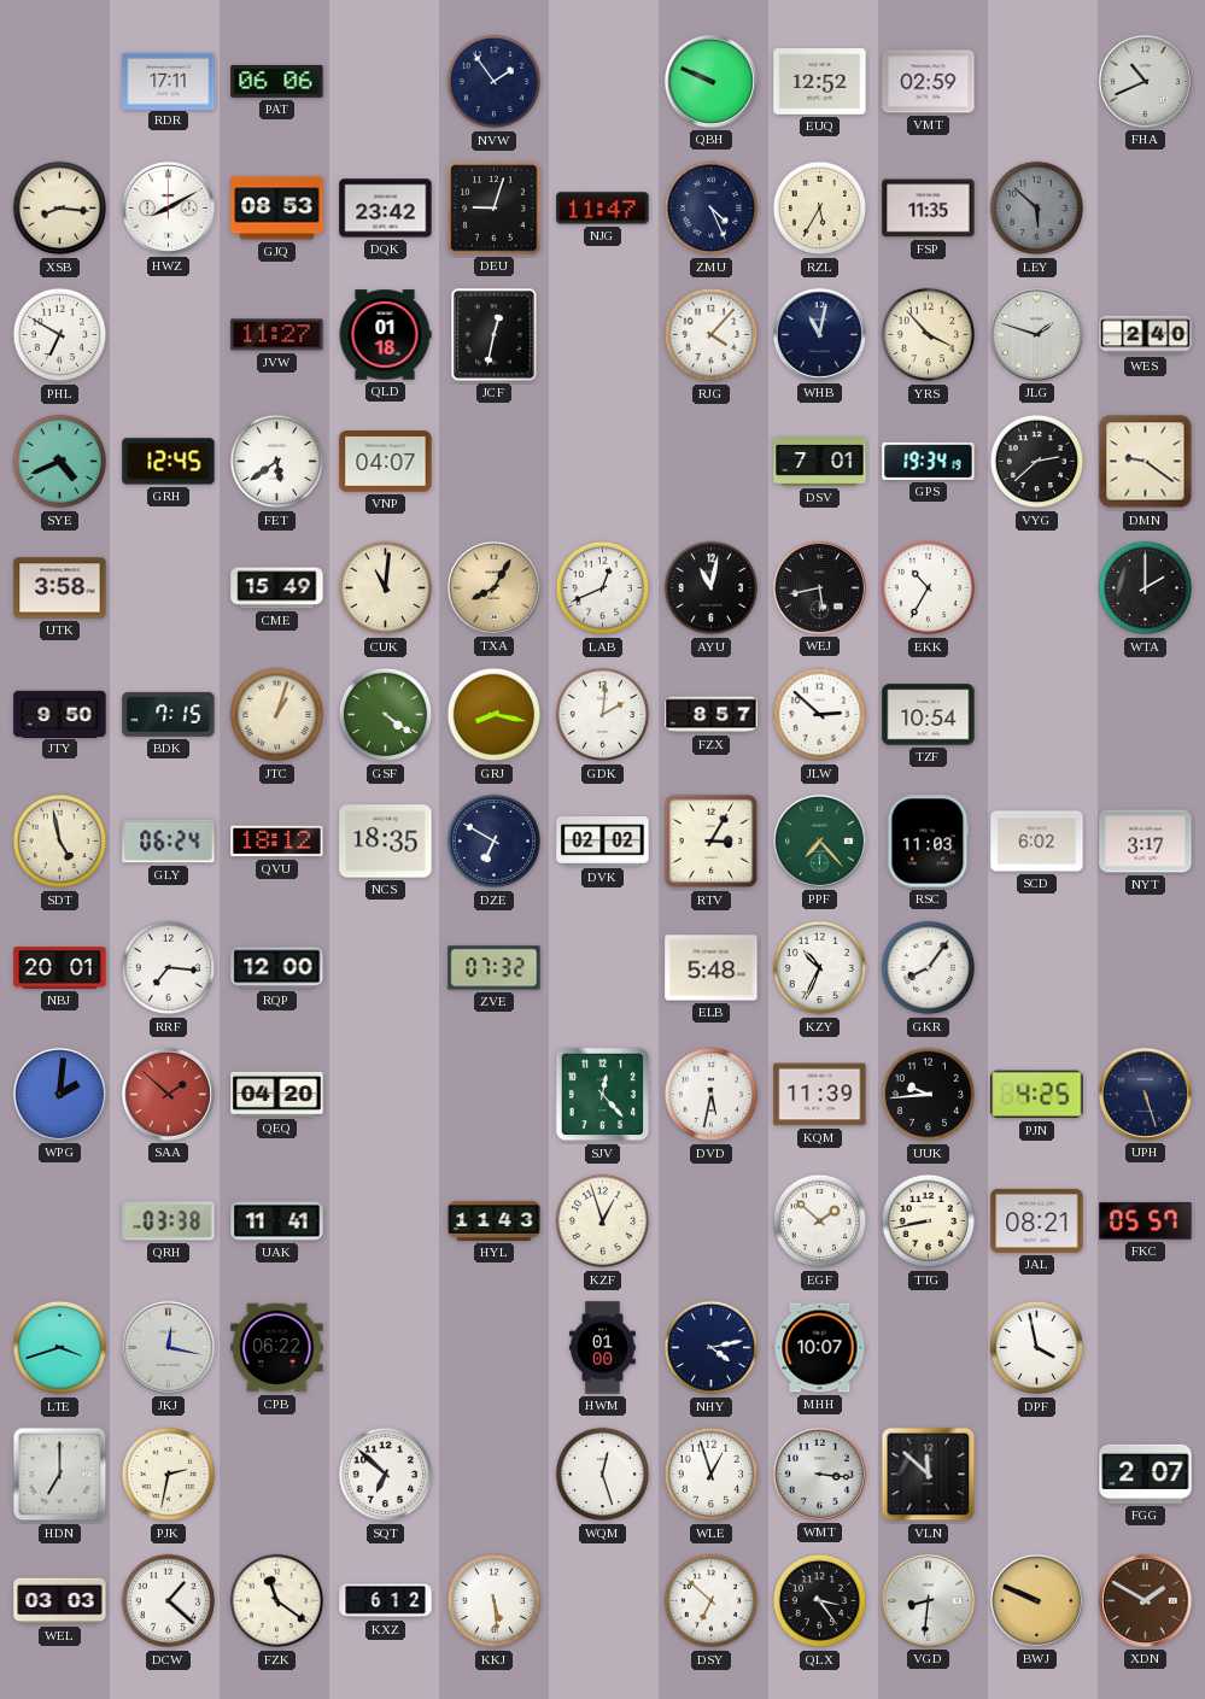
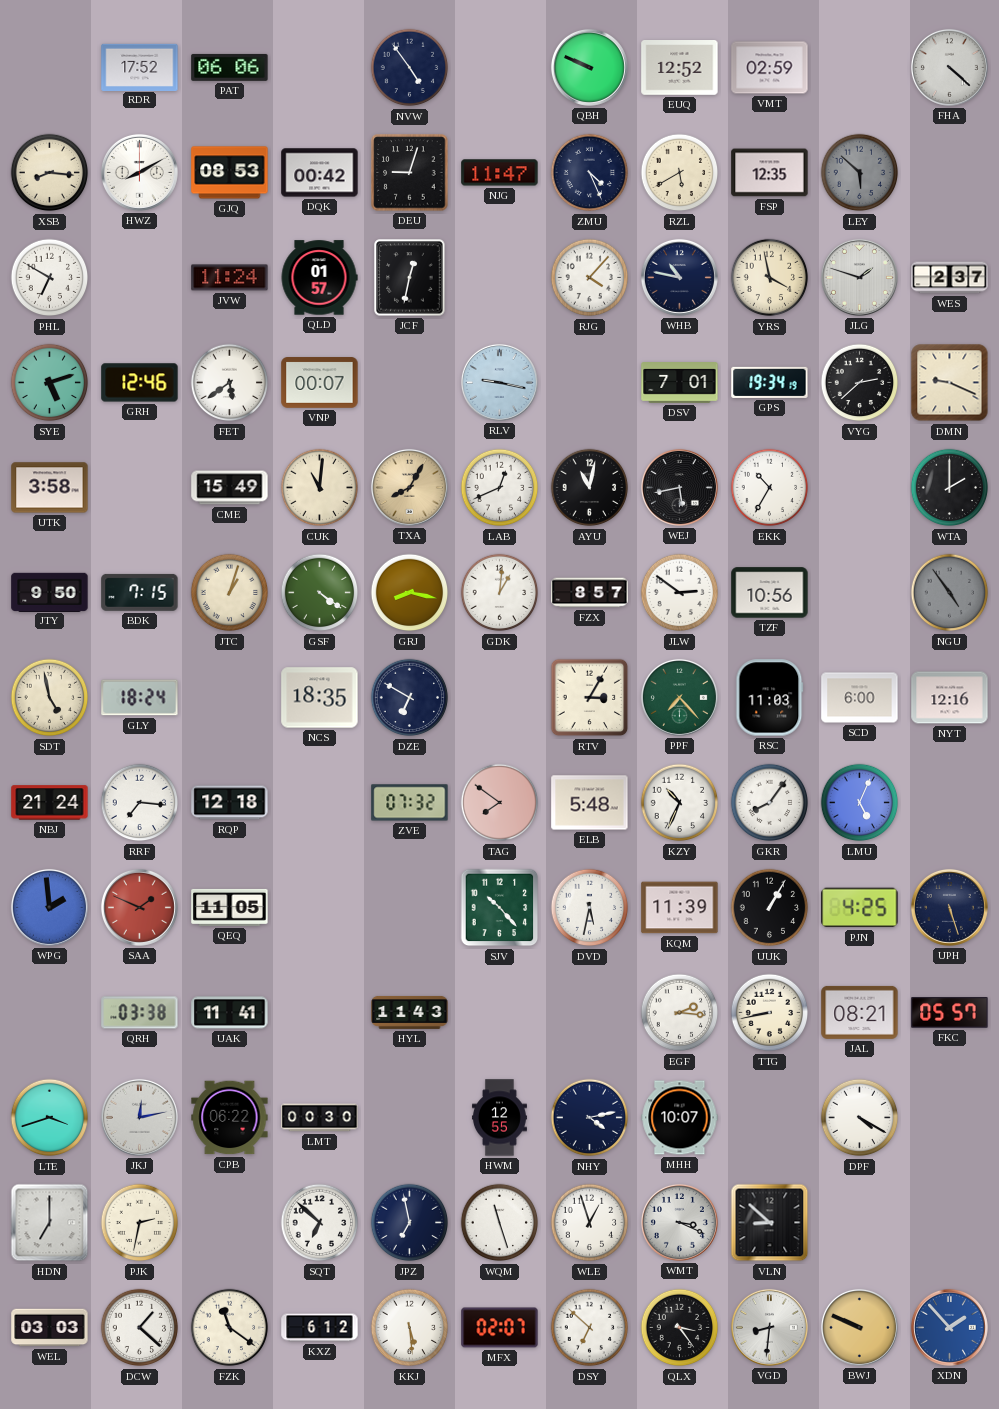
RDR: 17:11 -> 17:52
NVW: 1:54 -> 4:54
FHA: 10:41 -> 4:22
DQK: 23:42 -> 00:42
RZL: 5:35 -> 5:40
FSP: 11:35 -> 12:35
JVW: 11:27 -> 11:24
QLD: 01:18 -> 01:57
WHB: 11:02 -> 10:47
YRS: 3:53 -> 3:58
WES: 2:40 -> 2:37
SYE: 4:41 -> 5:12
GRH: 12:45 -> 12:46
VNP: 04:07 -> 00:07
RLV: none -> 9:17
DMN: 9:21 -> 9:19
GDK: 2:01 -> 1:01
JLW: 2:52 -> 2:51
TZF: 10:54 -> 10:56
NGU: none -> 4:54
GLY: 06:24 -> 18:24
QVU: 18:12 -> none
DVK: 02:02 -> none
SCD: 6:02 -> 6:00
NYT: 3:17 -> 12:16
NBJ: 20:01 -> 21:24
RQP: 12:00 -> 12:18
TAG: none -> 7:51
LMU: none -> 5:04
WPG: 2:01 -> 1:59
SAA: 1:52 -> 1:49
QEQ: 04:20 -> 11:05
SJV: 12:23 -> 10:23
UUK: 9:44 -> 1:05
KZF: 12:57 -> none
EGF: 1:52 -> 2:16
JKJ: 12:17 -> 12:13
LMT: none -> 00:30
HWM: 01:00 -> 12:55
DPF: 3:58 -> 4:20
JPZ: none -> 6:58
WQM: 12:27 -> 11:27
WMT: 3:16 -> 3:19
VLN: 11:52 -> 8:52
FGG: 2:07 -> none
MFX: none -> 02:07
XDN: 1:50 -> 1:53
XDN dial: brown -> blue
